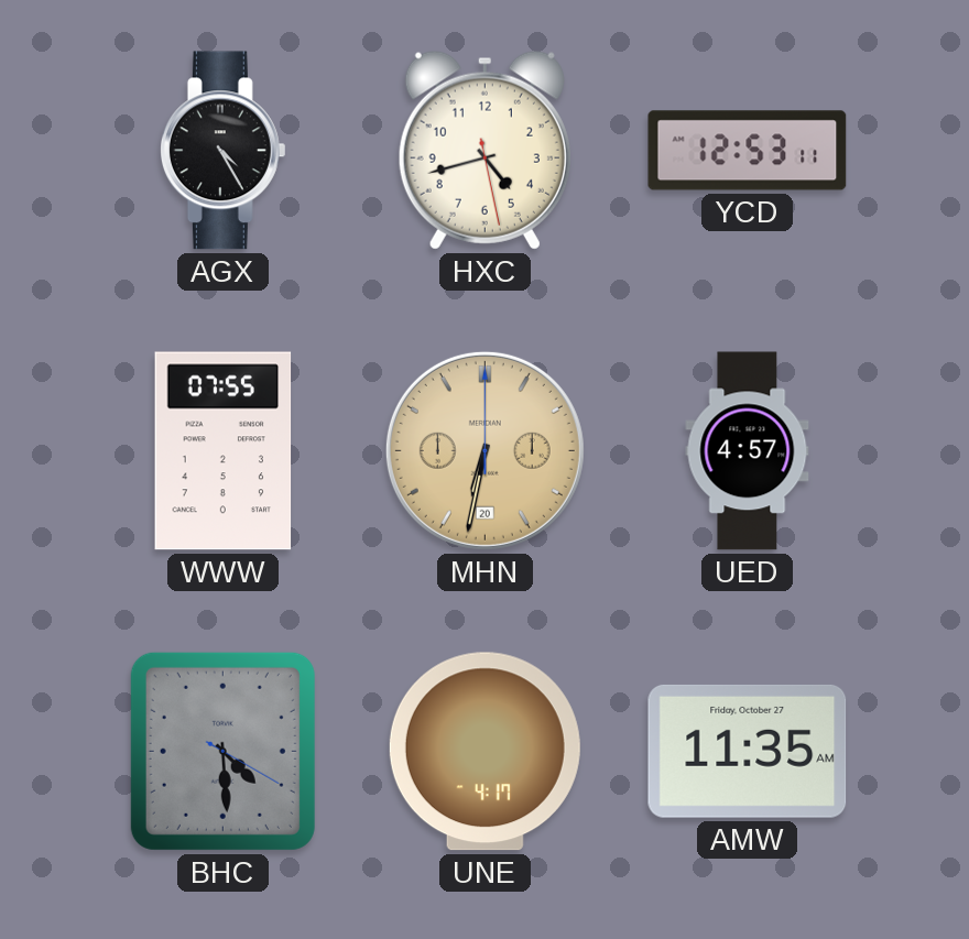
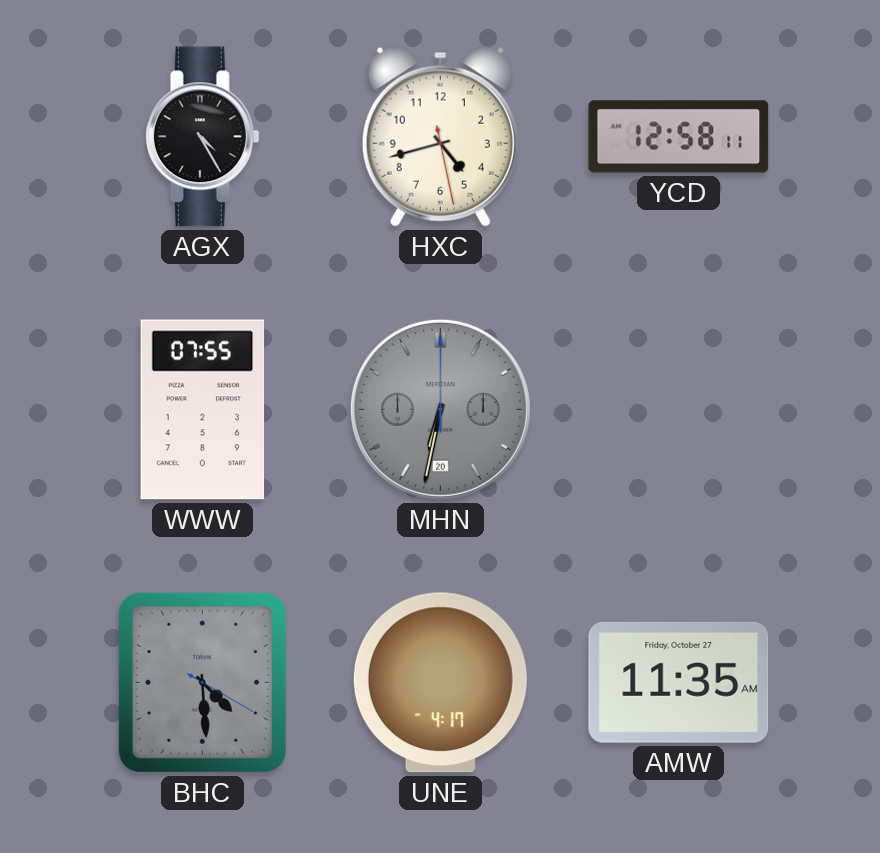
YCD: 12:53 -> 12:58
MHN dial: champagne -> grey
UED: 4:57 -> none
